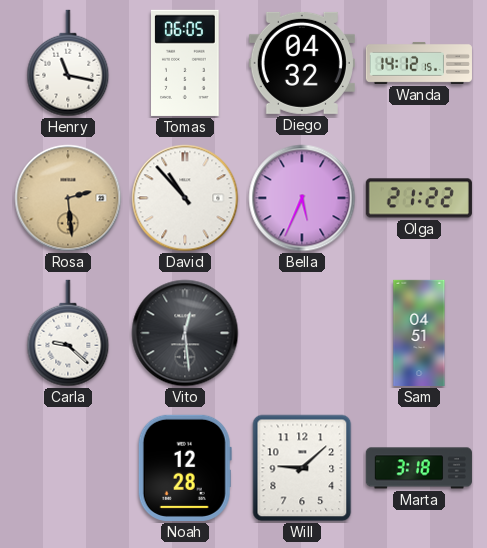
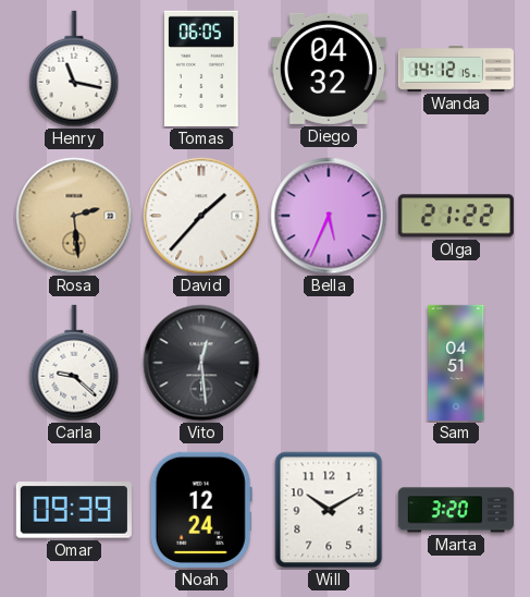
David: 10:53 -> 1:37
Omar: none -> 09:39
Noah: 12:28 -> 12:24
Will: 9:08 -> 10:10
Marta: 3:18 -> 3:20
